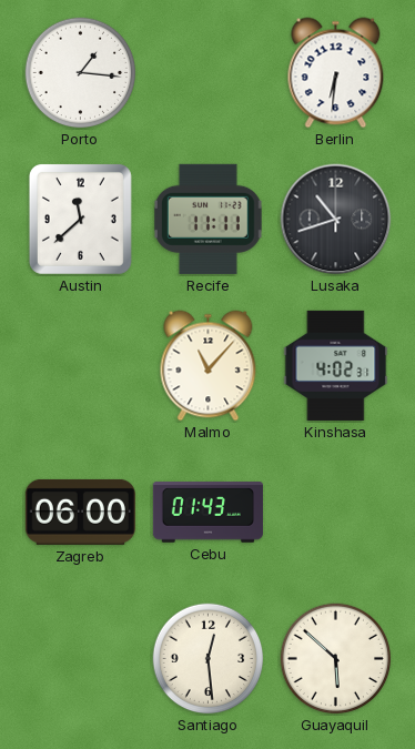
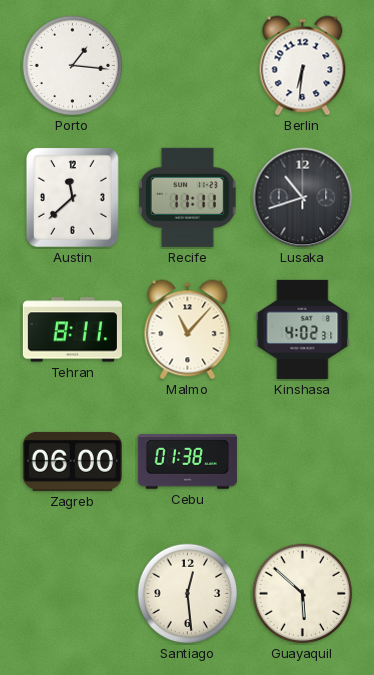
Tehran: none -> 8:11
Cebu: 01:43 -> 01:38
